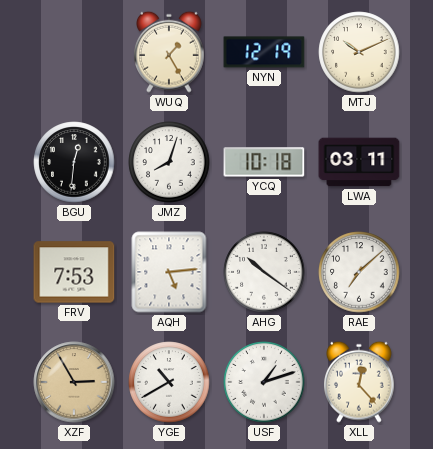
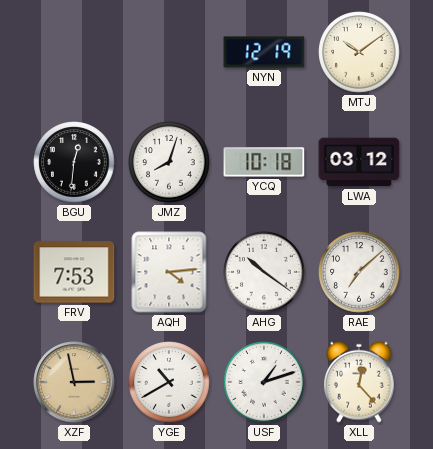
WUQ: 1:25 -> none
MTJ: 10:11 -> 10:09
LWA: 03:11 -> 03:12
AQH: 5:14 -> 4:14
XZF: 2:55 -> 2:58
